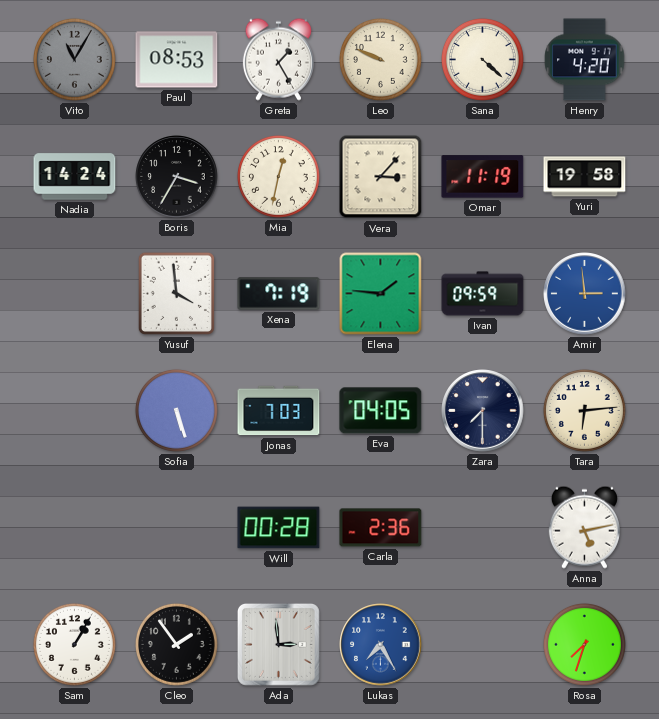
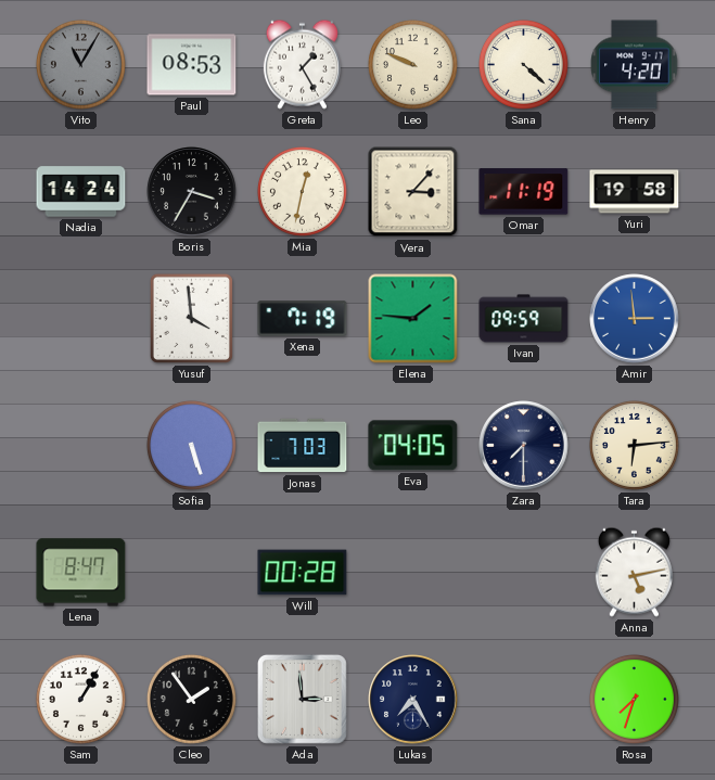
Lena: none -> 8:47
Carla: 2:36 -> none
Lukas dial: blue -> navy
